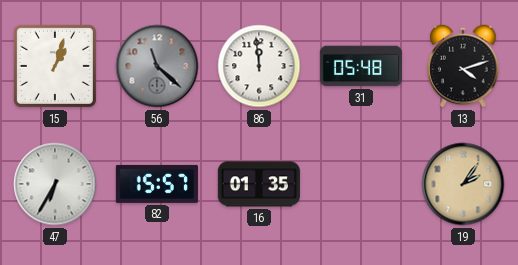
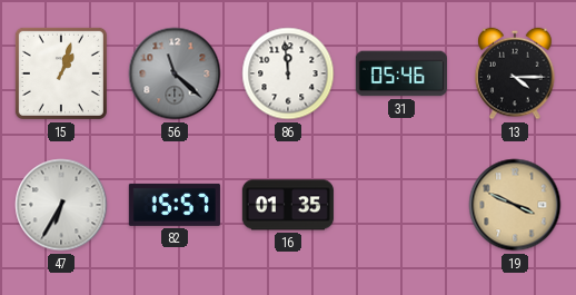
31: 05:48 -> 05:46
13: 4:12 -> 4:15
19: 2:06 -> 3:49
